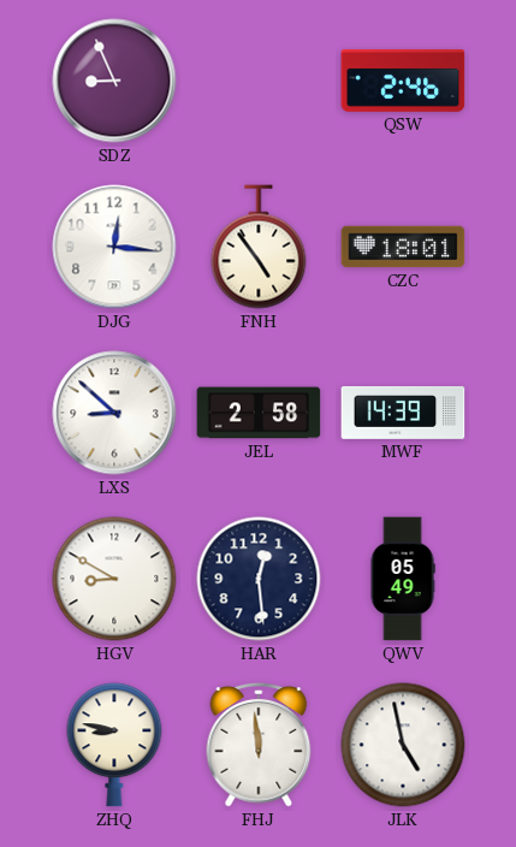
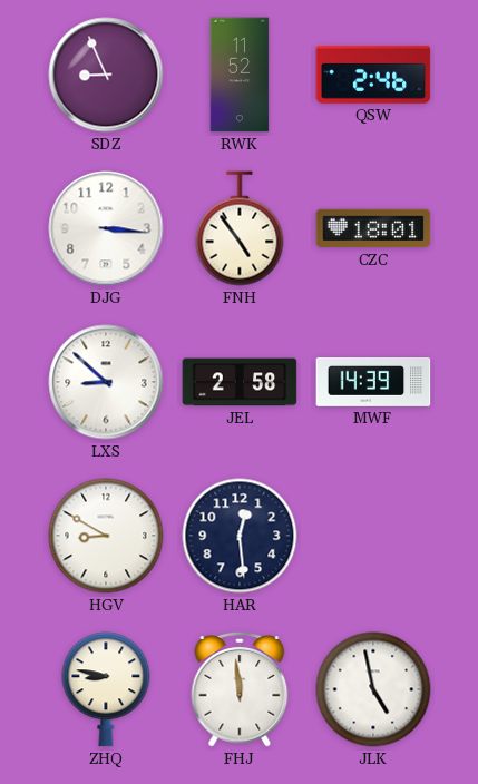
RWK: none -> 11:52
DJG: 12:16 -> 3:16
QWV: 05:49 -> none
